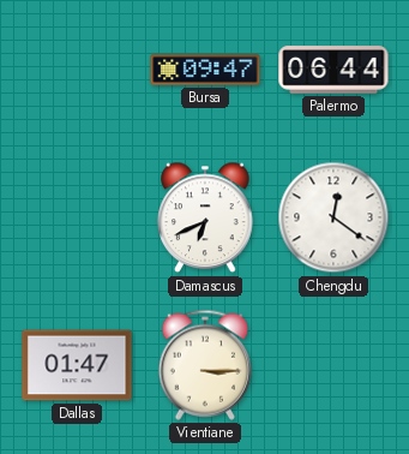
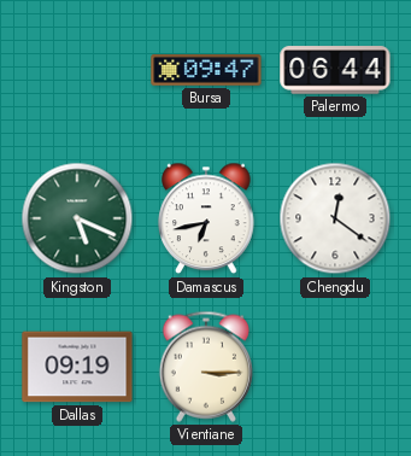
Kingston: none -> 5:19
Damascus: 6:41 -> 6:43
Dallas: 01:47 -> 09:19
